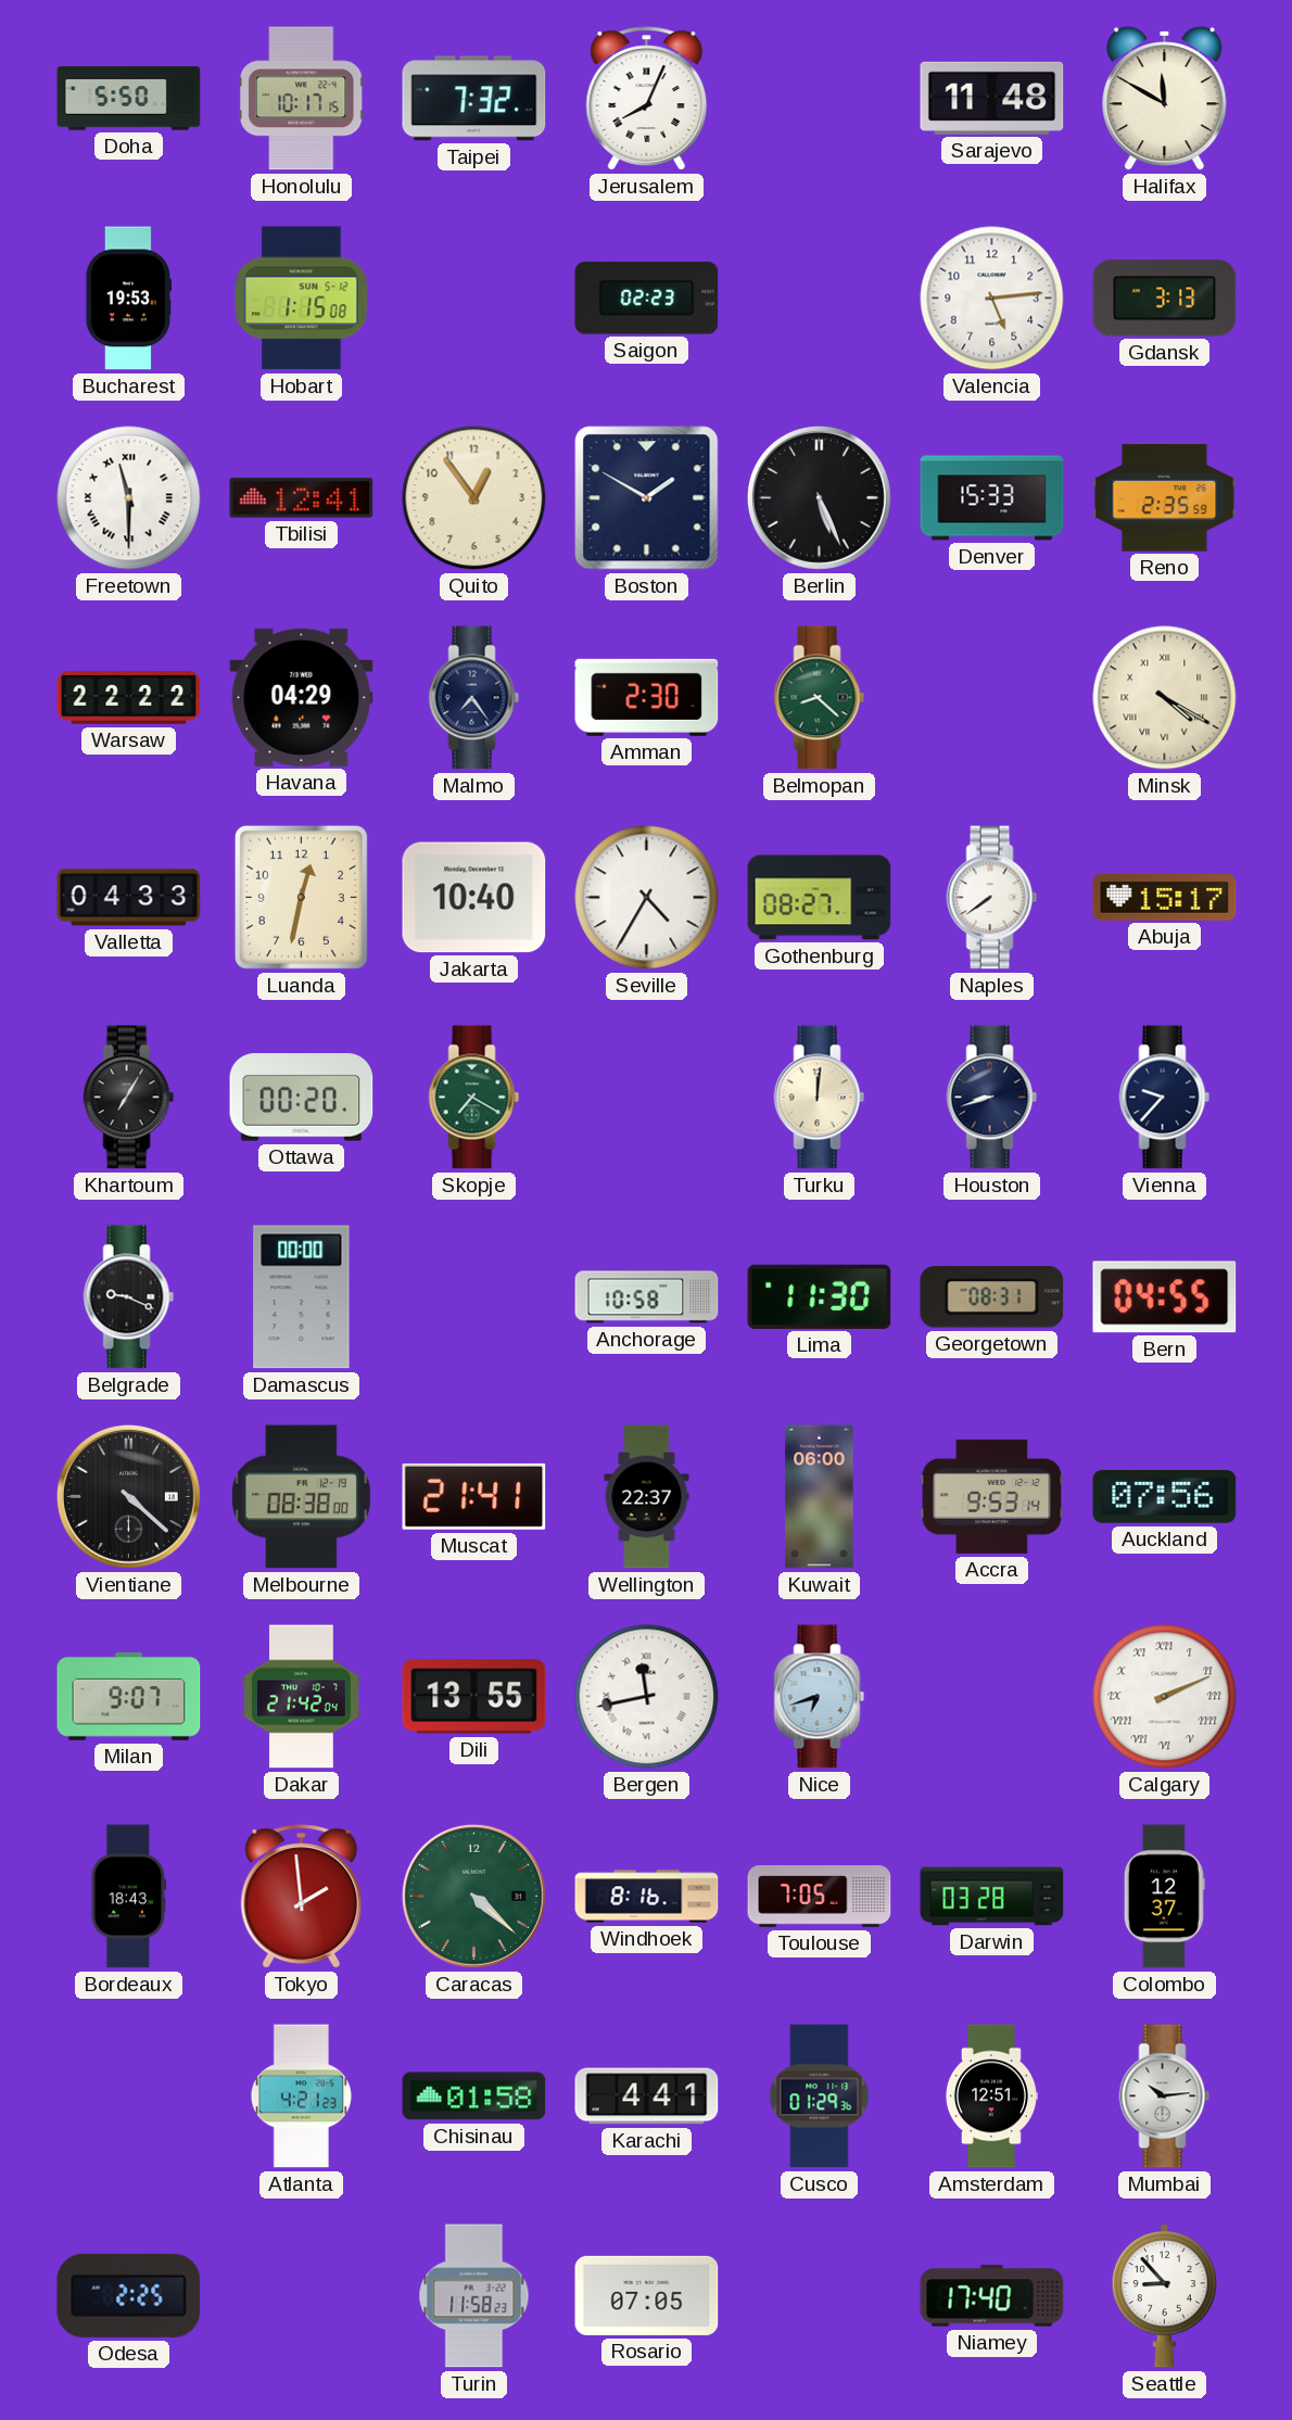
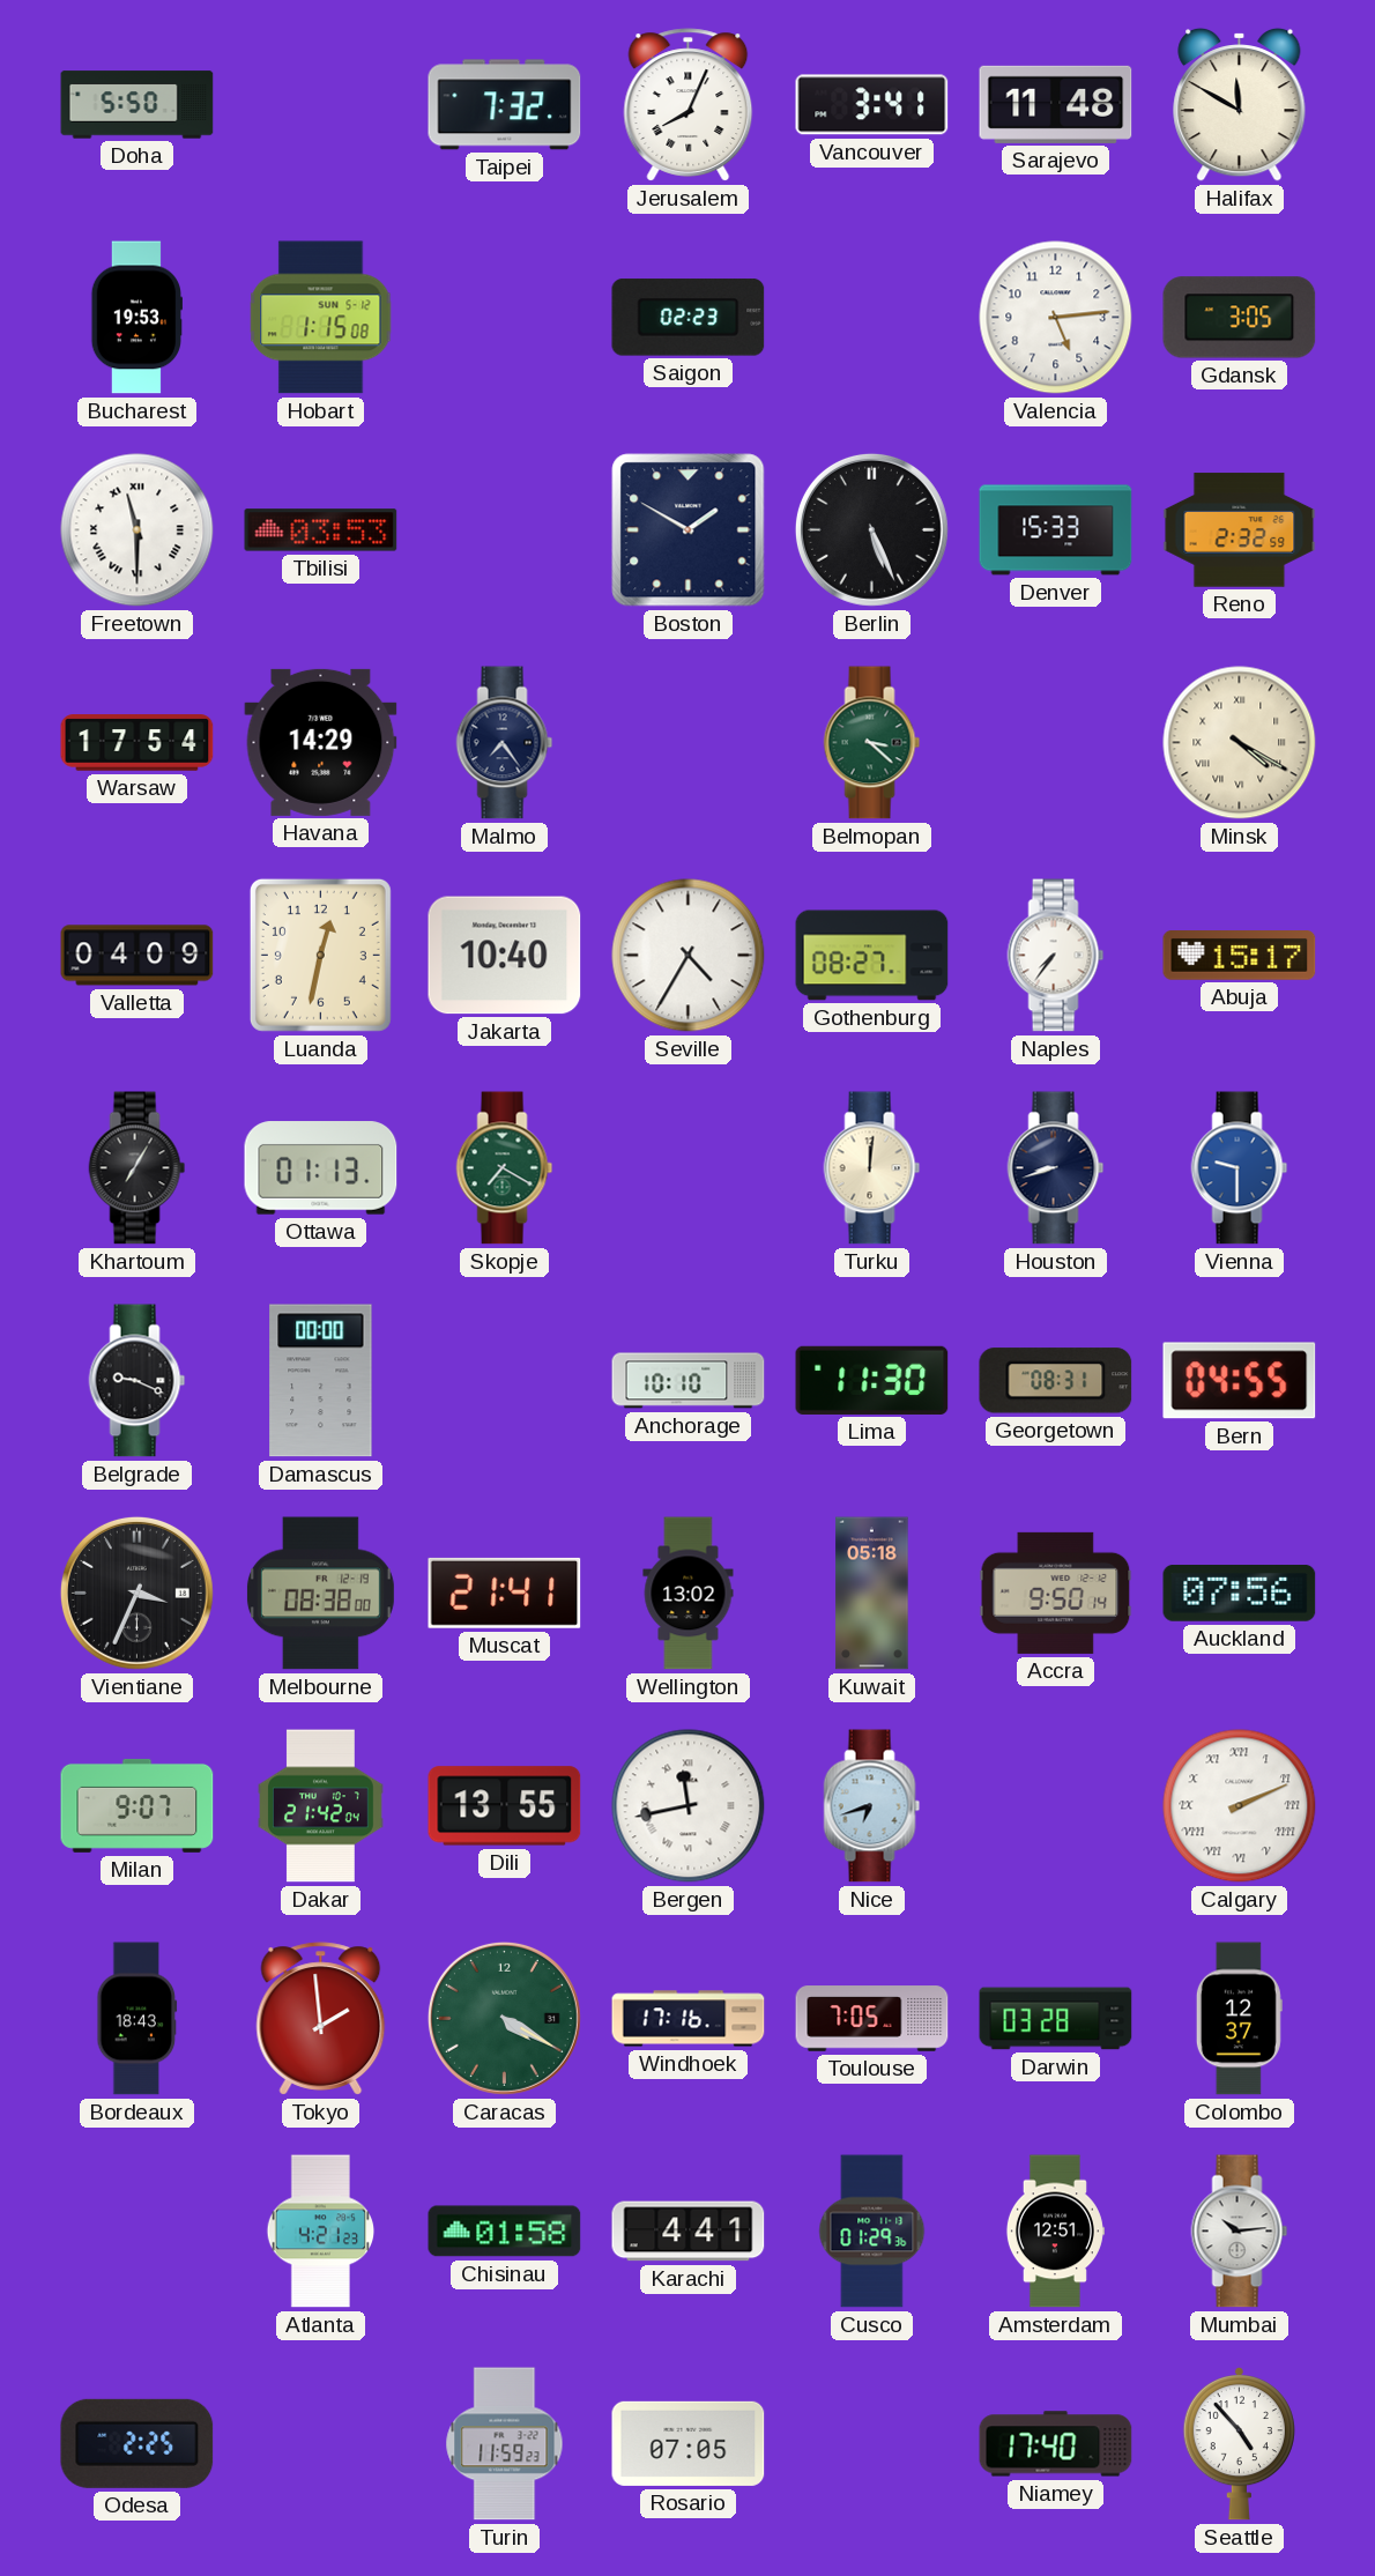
Honolulu: 10:17 -> none
Vancouver: none -> 3:41
Gdansk: 3:13 -> 3:05
Tbilisi: 12:41 -> 03:53
Quito: 12:54 -> none
Reno: 2:35 -> 2:32
Warsaw: 22:22 -> 17:54
Havana: 04:29 -> 14:29
Amman: 2:30 -> none
Belmopan: 8:22 -> 3:22
Valletta: 04:33 -> 04:09
Naples: 7:39 -> 7:36
Ottawa: 00:20 -> 01:13
Vienna: 9:37 -> 9:30
Vienna dial: navy -> blue
Anchorage: 10:58 -> 10:10
Vientiane: 4:22 -> 3:34
Wellington: 22:37 -> 13:02
Kuwait: 06:00 -> 05:18
Accra: 9:53 -> 9:50
Caracas: 4:22 -> 4:20
Windhoek: 8:16 -> 17:16
Turin: 11:58 -> 11:59
Seattle: 8:53 -> 4:53
